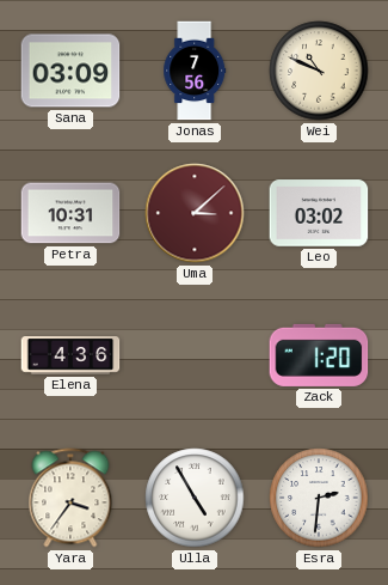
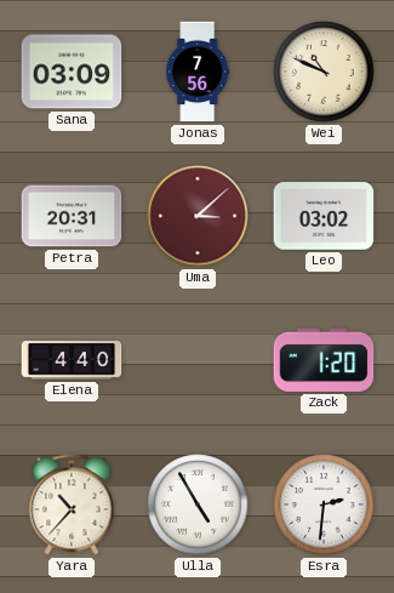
Petra: 10:31 -> 20:31
Elena: 4:36 -> 4:40
Yara: 3:36 -> 10:37
